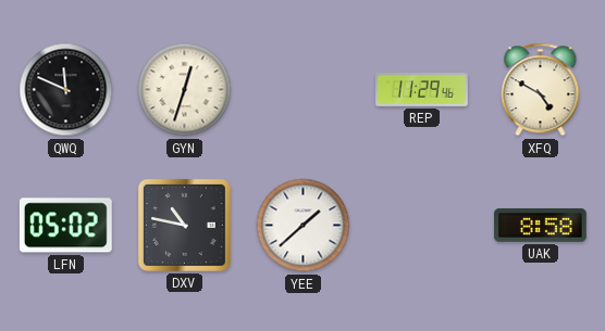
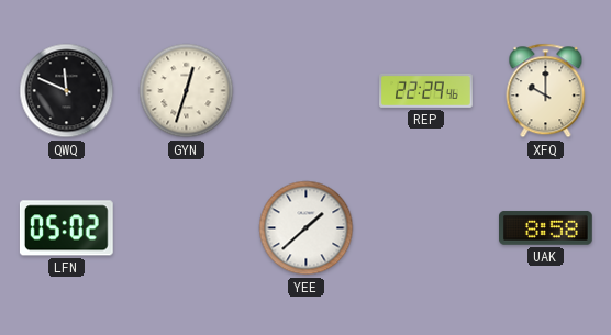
REP: 11:29 -> 22:29
XFQ: 4:50 -> 10:00
DXV: 10:47 -> none
